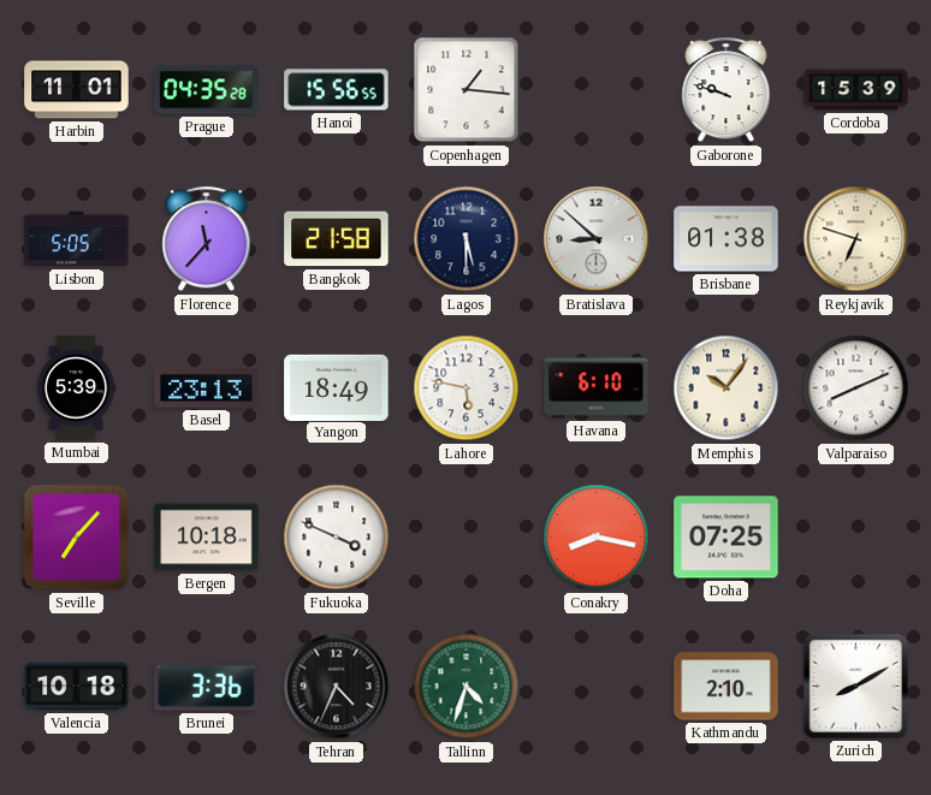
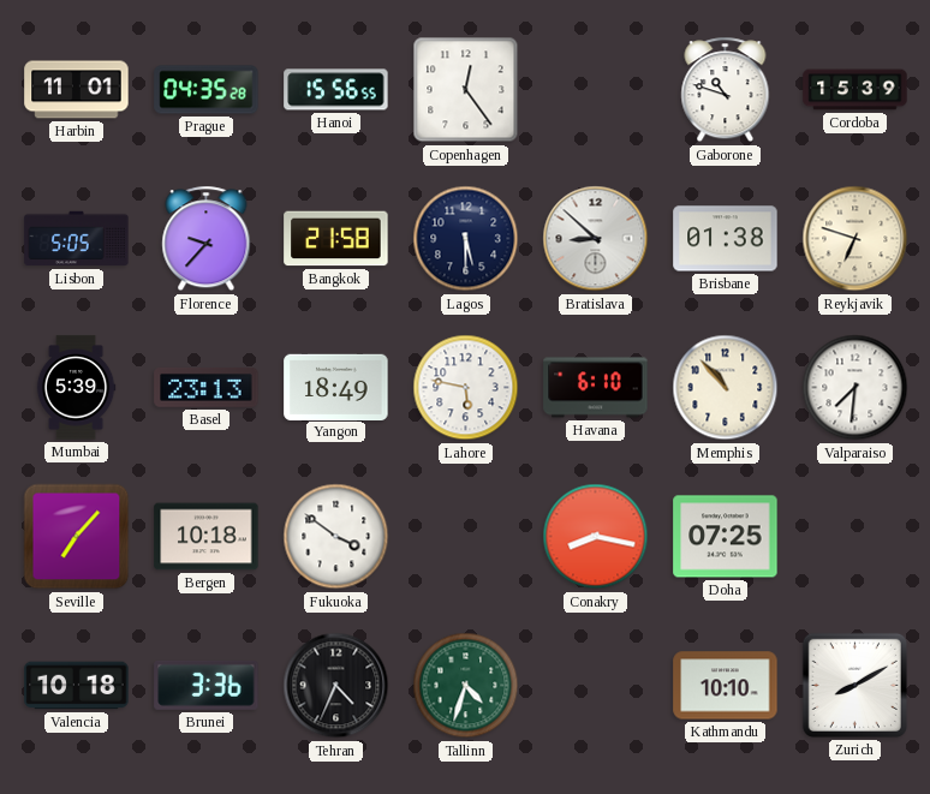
Copenhagen: 1:16 -> 12:24
Gaborone: 9:48 -> 10:48
Florence: 11:37 -> 9:37
Memphis: 10:06 -> 10:53
Valparaiso: 8:11 -> 7:31
Fukuoka: 3:49 -> 3:51
Kathmandu: 2:10 -> 10:10
